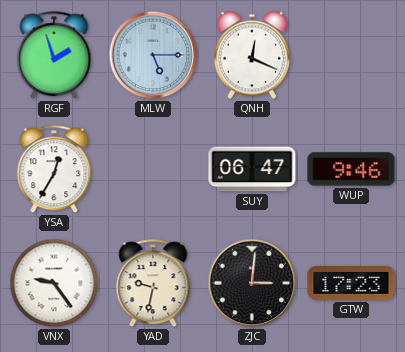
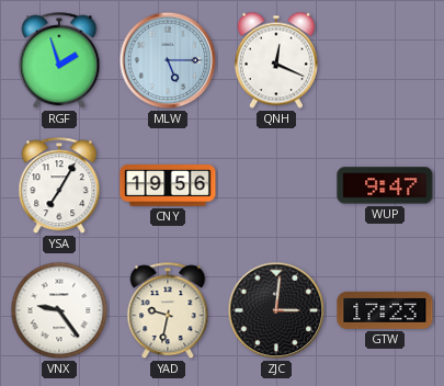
YSA: 12:35 -> 7:05
CNY: none -> 19:56
SUY: 06:47 -> none
WUP: 9:46 -> 9:47
